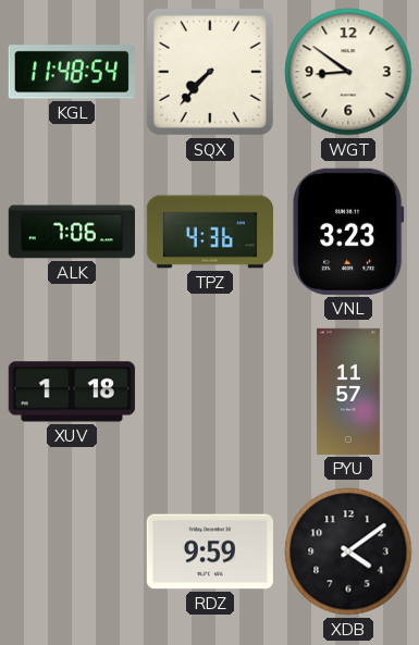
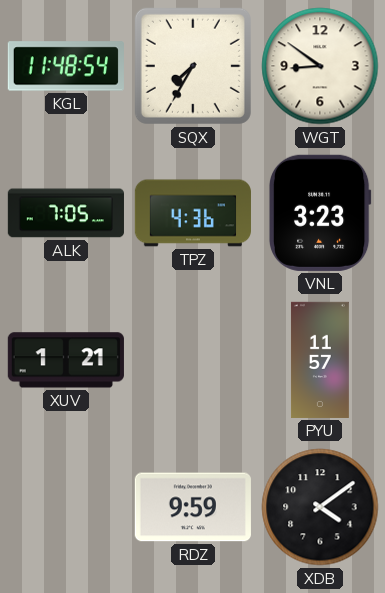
SQX: 7:37 -> 7:35
ALK: 7:06 -> 7:05
XUV: 1:18 -> 1:21
